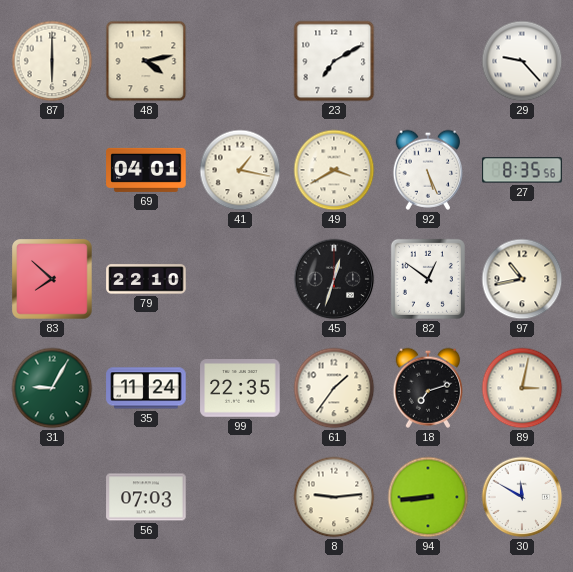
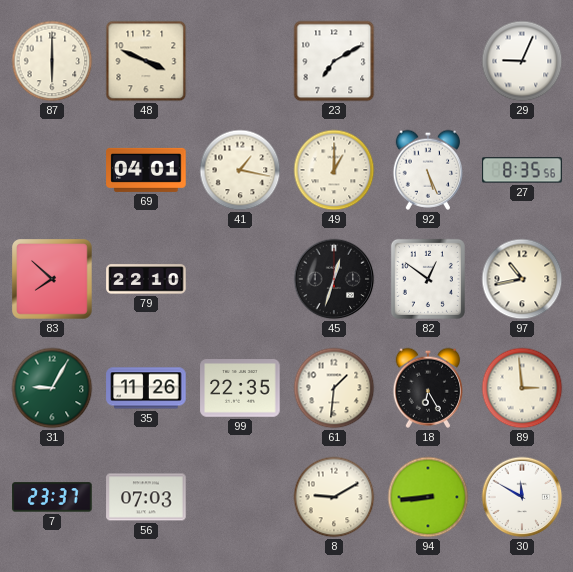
48: 4:13 -> 3:49
29: 9:23 -> 9:04
49: 3:40 -> 1:00
35: 11:24 -> 11:26
61: 1:36 -> 1:31
18: 7:12 -> 6:25
89: 3:02 -> 2:59
7: none -> 23:37
8: 9:14 -> 9:10
